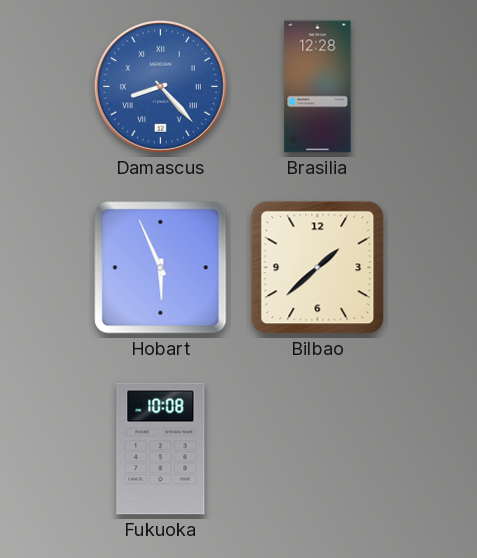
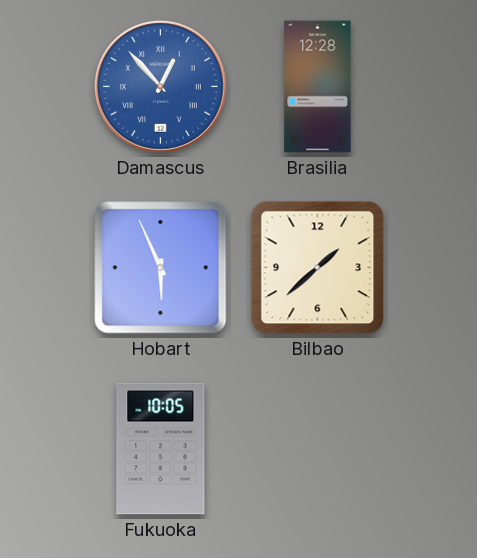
Damascus: 8:23 -> 12:53
Fukuoka: 10:08 -> 10:05
